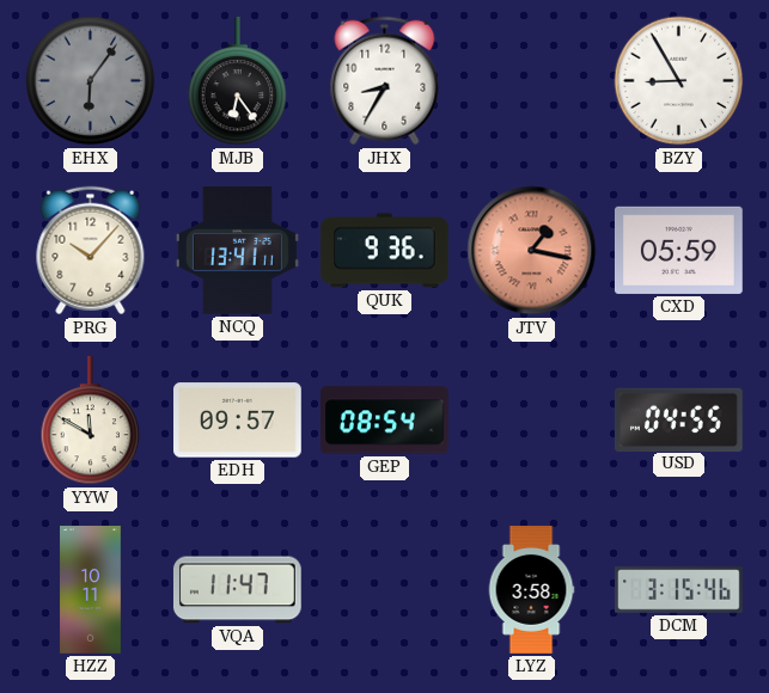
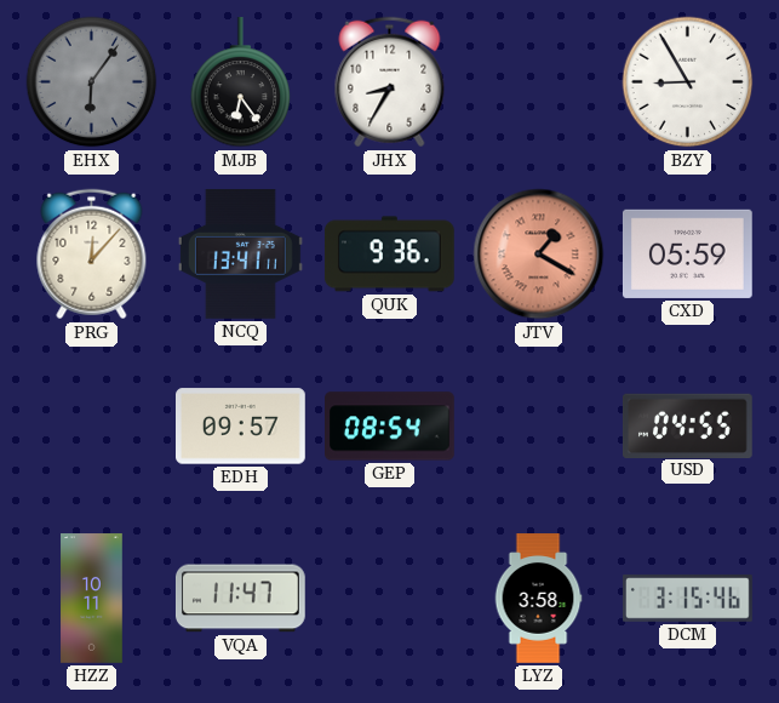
PRG: 10:07 -> 12:07
JTV: 1:17 -> 1:20
YYW: 11:50 -> none
